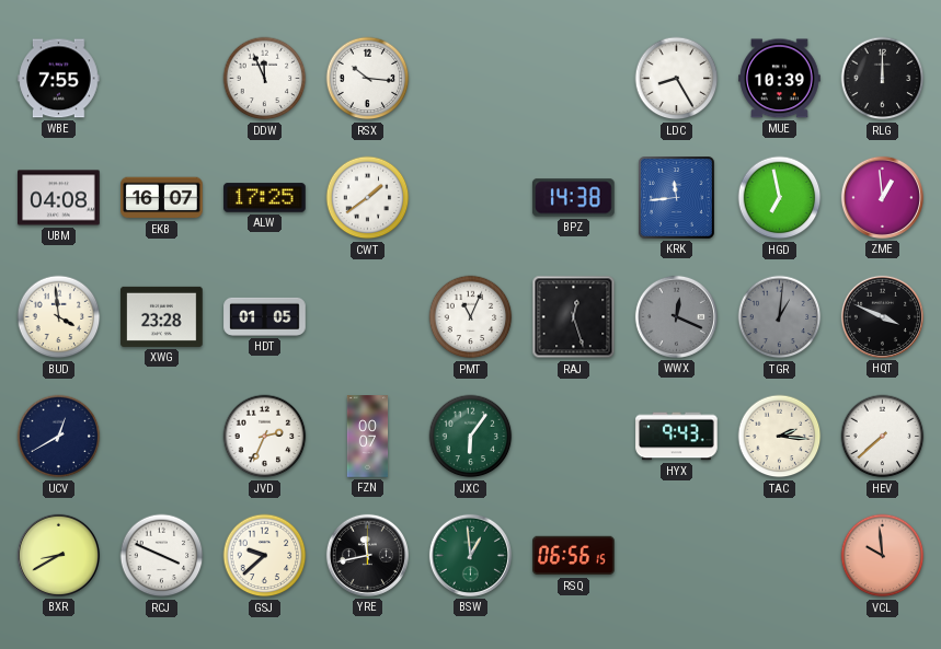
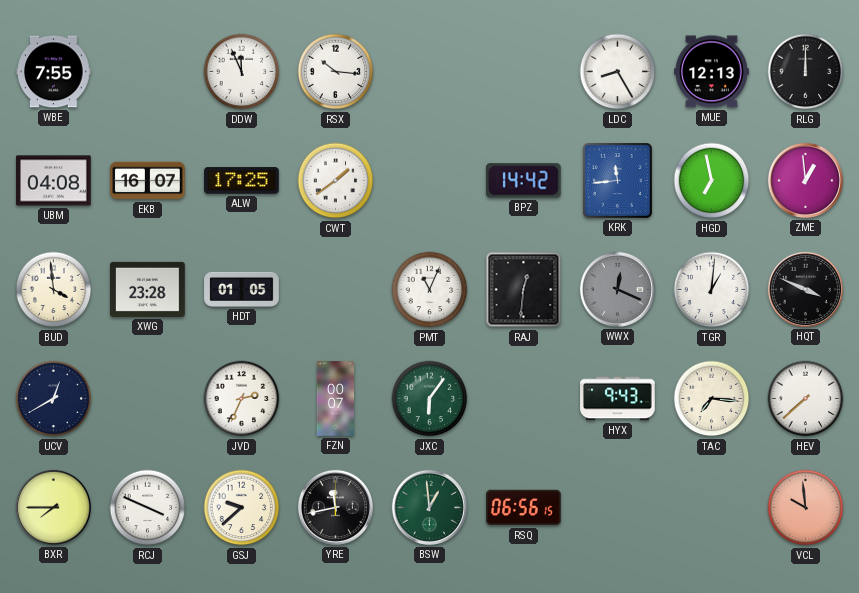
MUE: 10:39 -> 12:13
BPZ: 14:38 -> 14:42
RAJ: 12:27 -> 12:31
TGR dial: grey -> white
TAC: 2:16 -> 7:16
BXR: 8:40 -> 7:45
